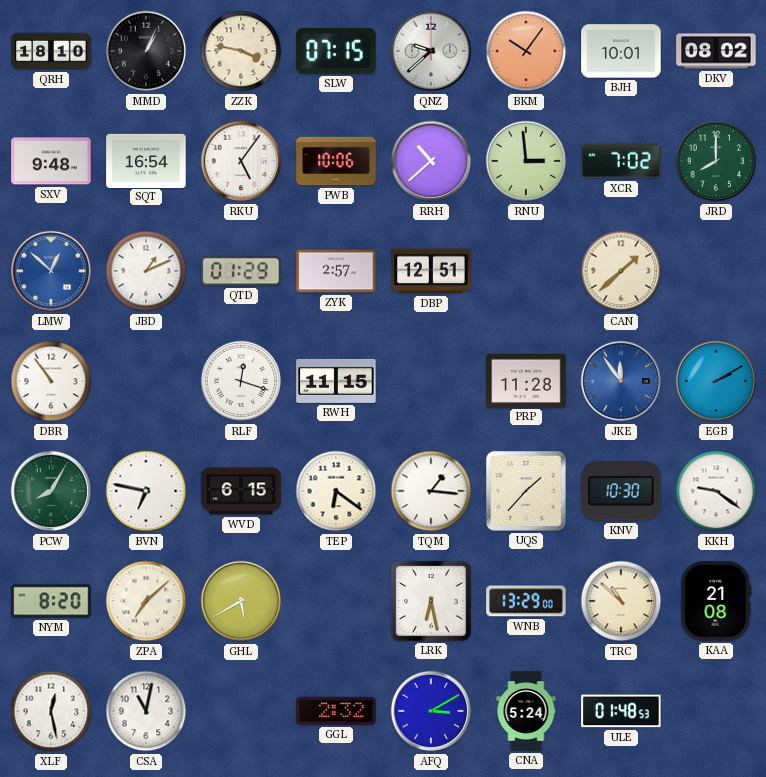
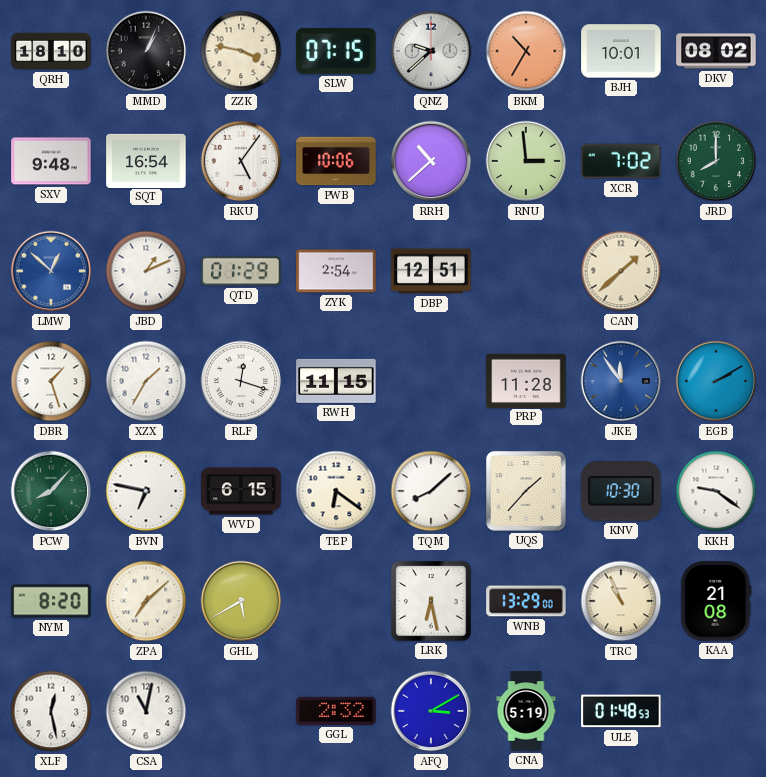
BKM: 10:06 -> 10:35
ZYK: 2:57 -> 2:54
DBR: 10:54 -> 1:27
XZX: none -> 1:35
PCW: 8:05 -> 8:07
TQM: 1:16 -> 8:08
TRC: 10:52 -> 10:56
CNA: 5:24 -> 5:19
